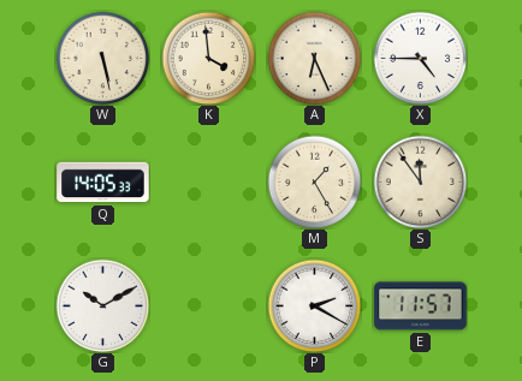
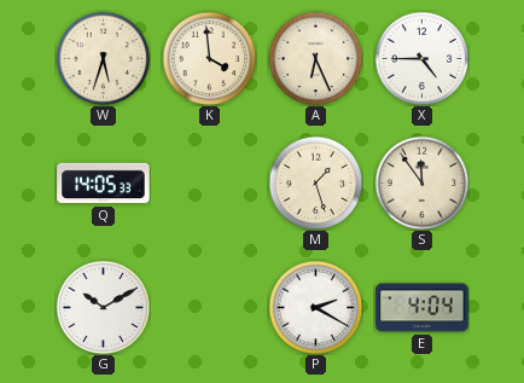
W: 5:28 -> 5:33
M: 1:25 -> 1:27
E: 11:57 -> 4:04
